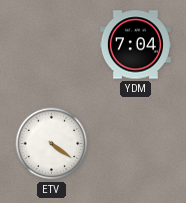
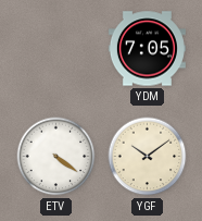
YDM: 7:04 -> 7:05
YGF: none -> 10:09
